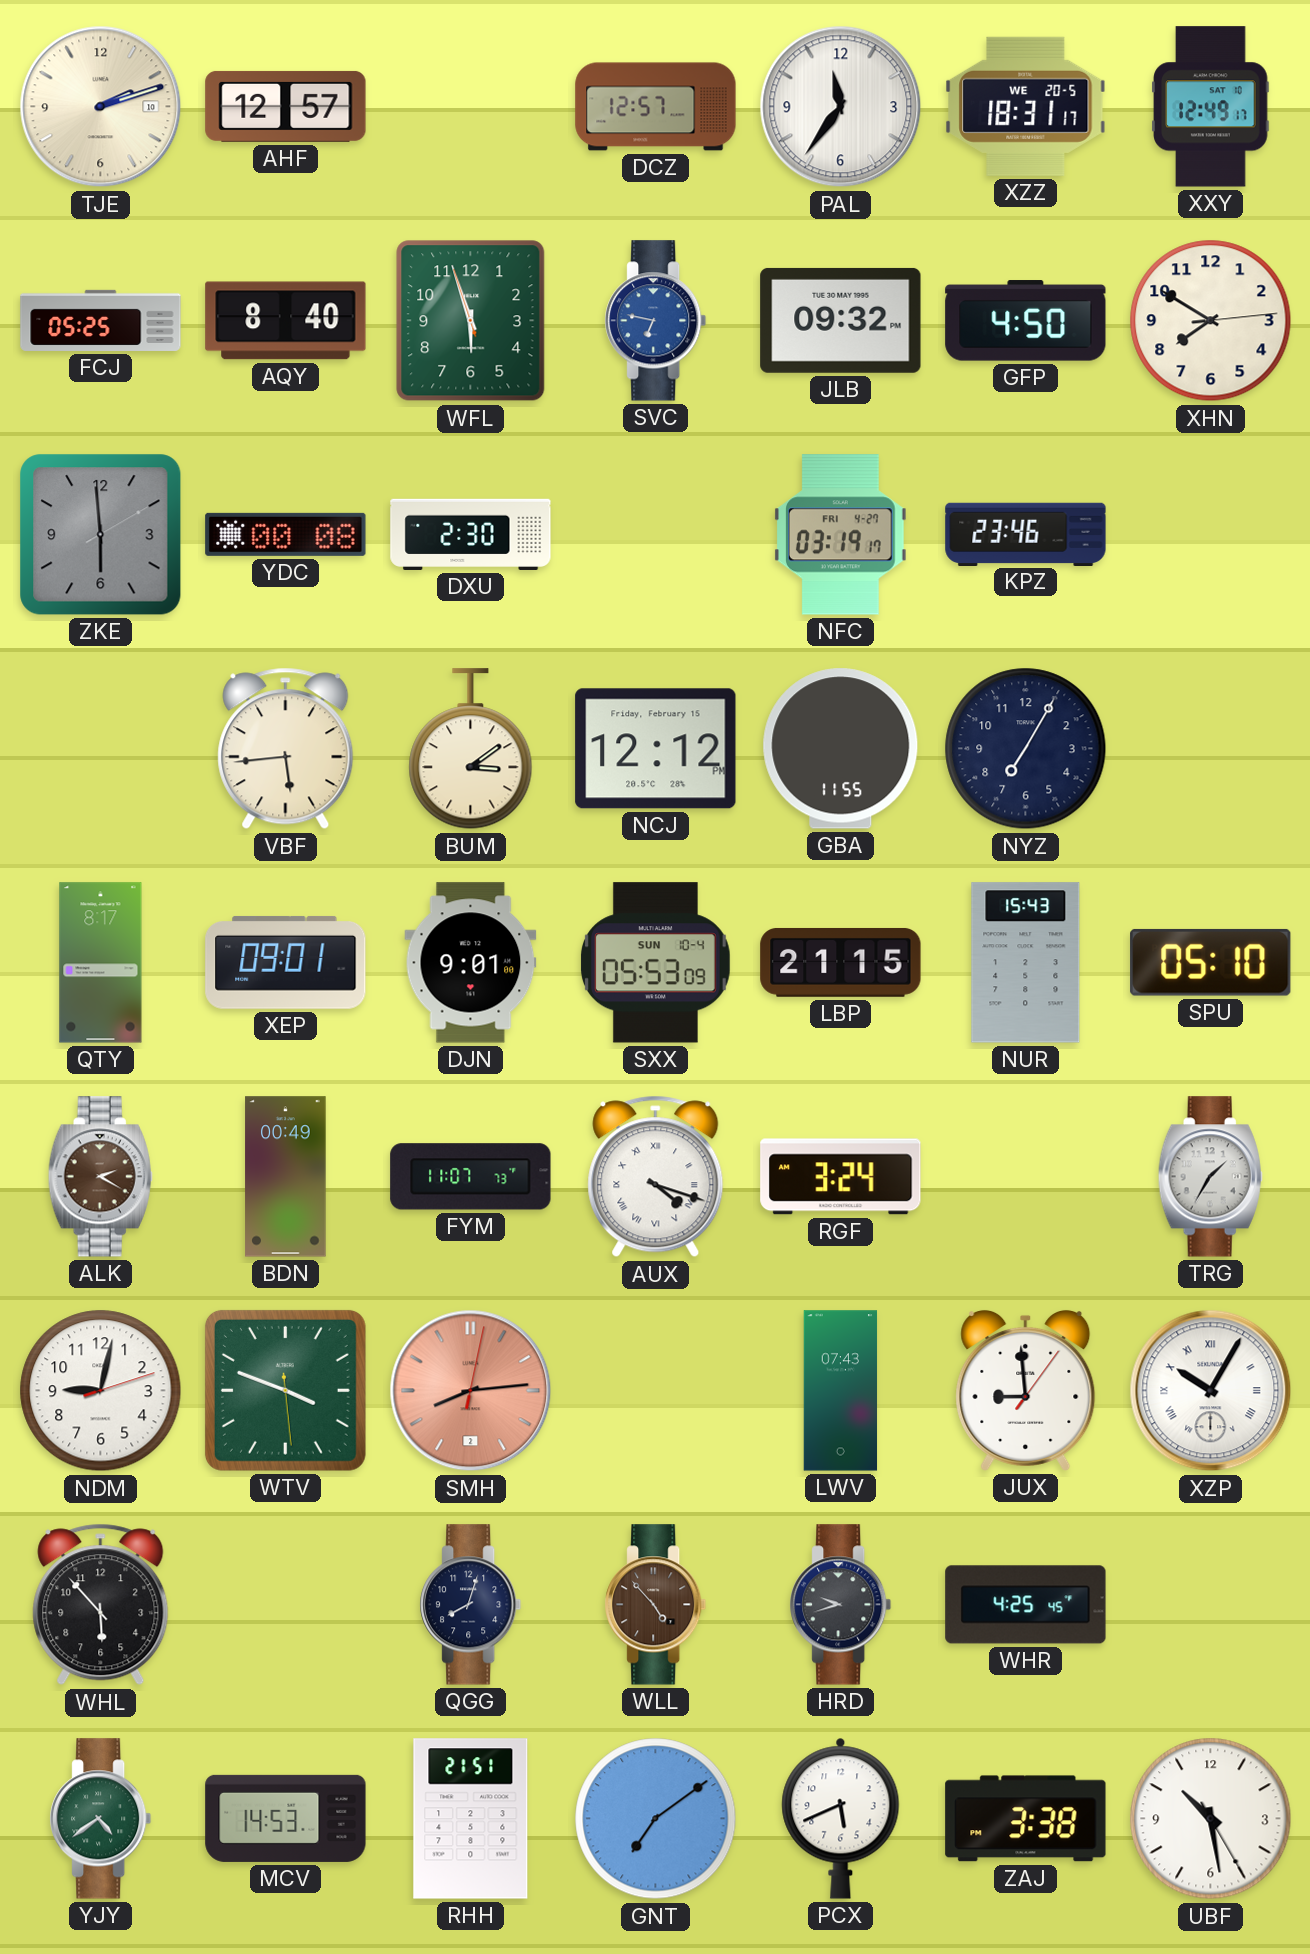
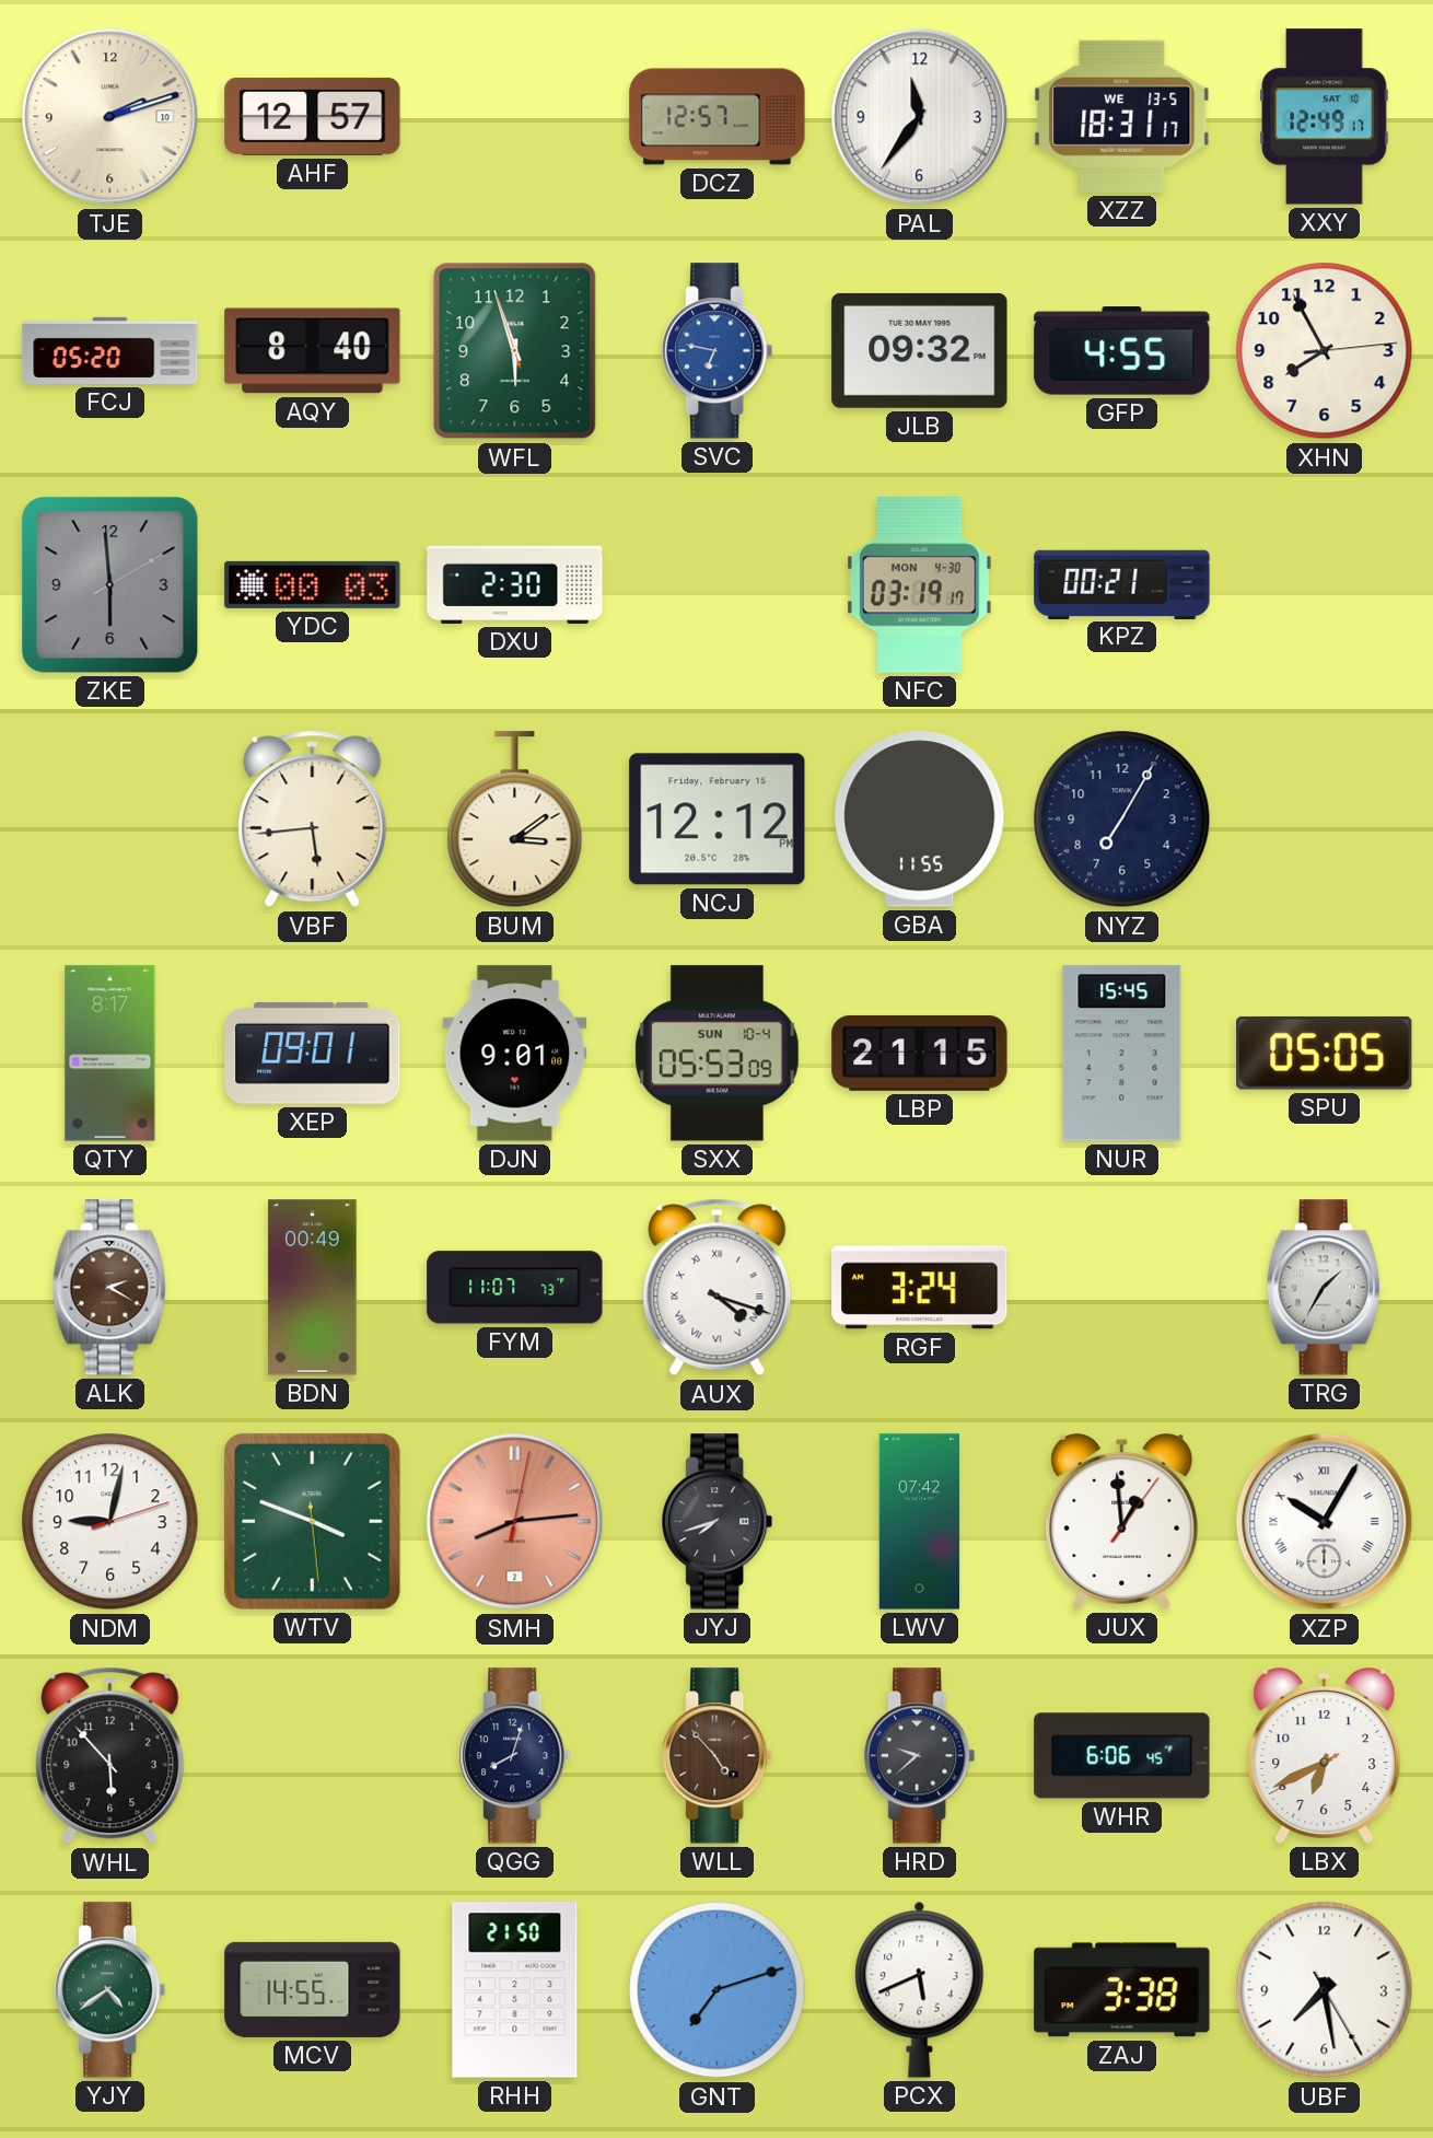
XZZ date: WE 20-5 -> WE 13-5
FCJ: 05:25 -> 05:20
GFP: 4:50 -> 4:55
XHN: 7:50 -> 7:55
YDC: 00:08 -> 00:03
NFC date: FRI 4-27 -> MON 4-30
KPZ: 23:46 -> 00:21
NUR: 15:43 -> 15:45
SPU: 05:10 -> 05:05
JYJ: none -> 7:42
LWV: 07:43 -> 07:42
JUX: 8:59 -> 12:59
HRD: 9:42 -> 9:38
WHR: 4:25 -> 6:06
LBX: none -> 6:40
MCV: 14:53 -> 14:55
RHH: 21:51 -> 21:50
GNT: 7:09 -> 7:12
UBF: 10:28 -> 7:28
